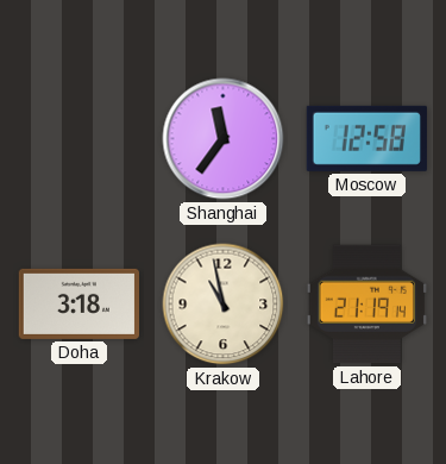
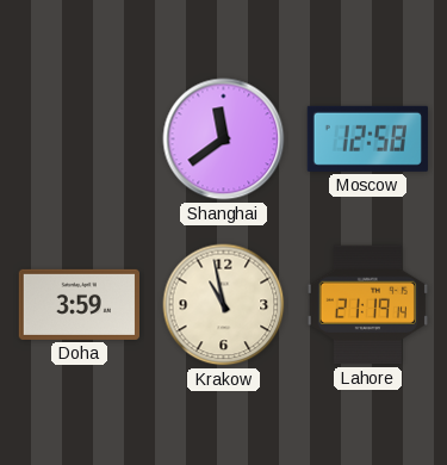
Shanghai: 11:36 -> 11:39
Doha: 3:18 -> 3:59
